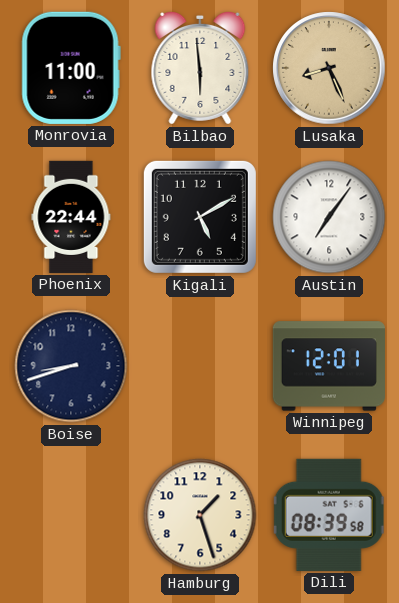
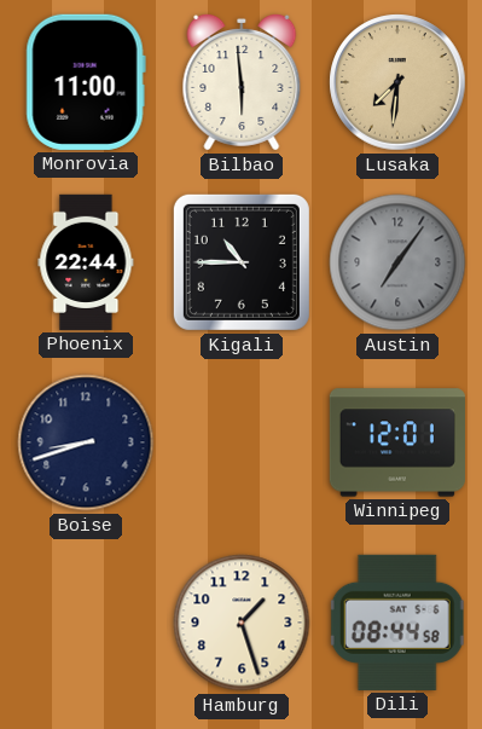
Lusaka: 8:26 -> 7:31
Kigali: 5:10 -> 10:45
Austin dial: white -> grey
Dili: 08:39 -> 08:44
